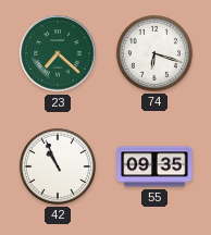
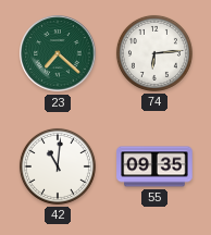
74: 6:18 -> 6:14
42: 10:56 -> 11:01
